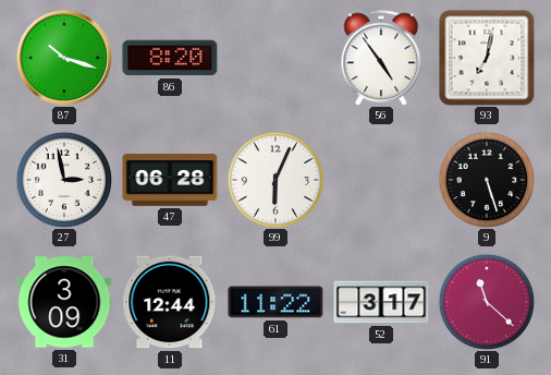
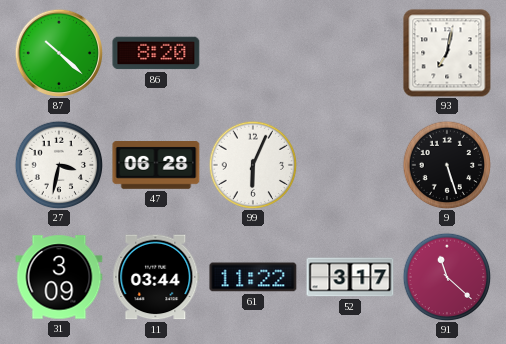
87: 10:18 -> 10:22
56: 4:54 -> none
27: 2:58 -> 3:32
11: 12:44 -> 03:44
